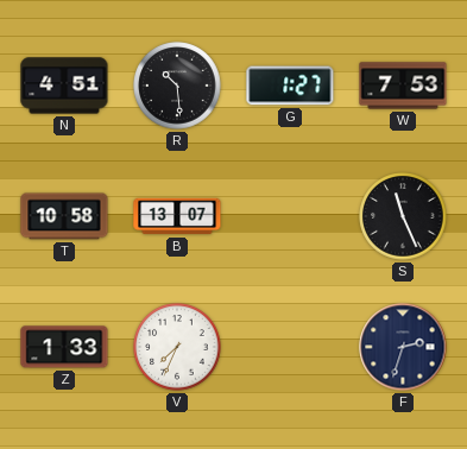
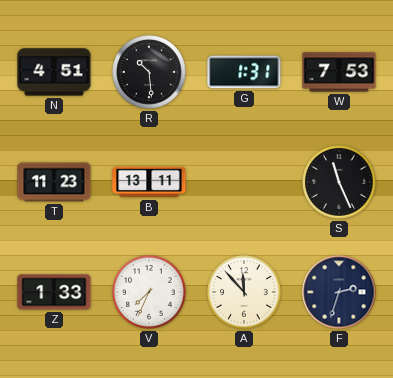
G: 1:27 -> 1:31
T: 10:58 -> 11:23
B: 13:07 -> 13:11
A: none -> 11:53
